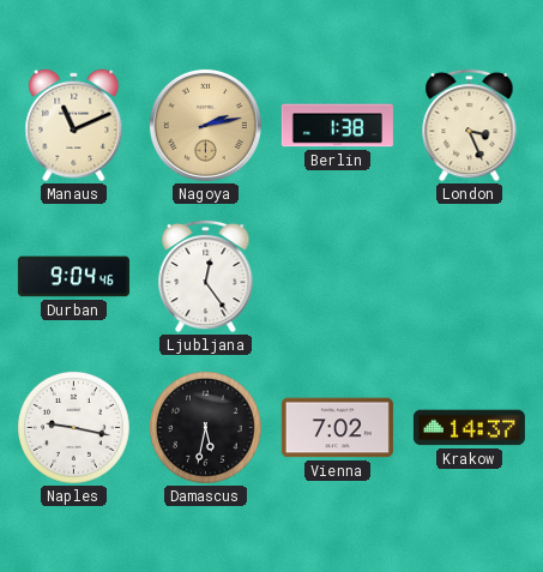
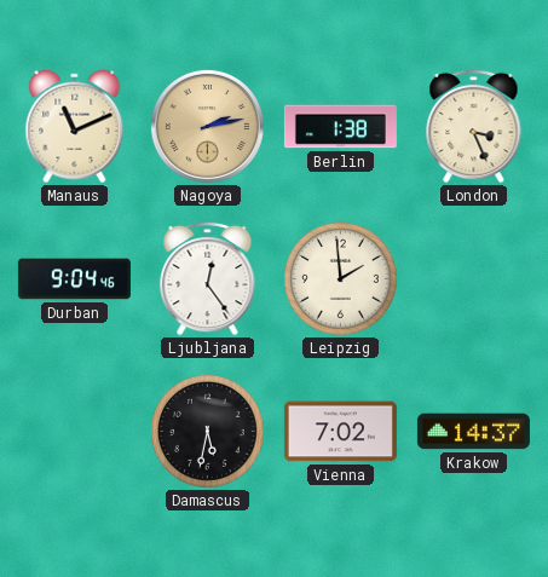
Leipzig: none -> 1:59
Naples: 9:17 -> none
